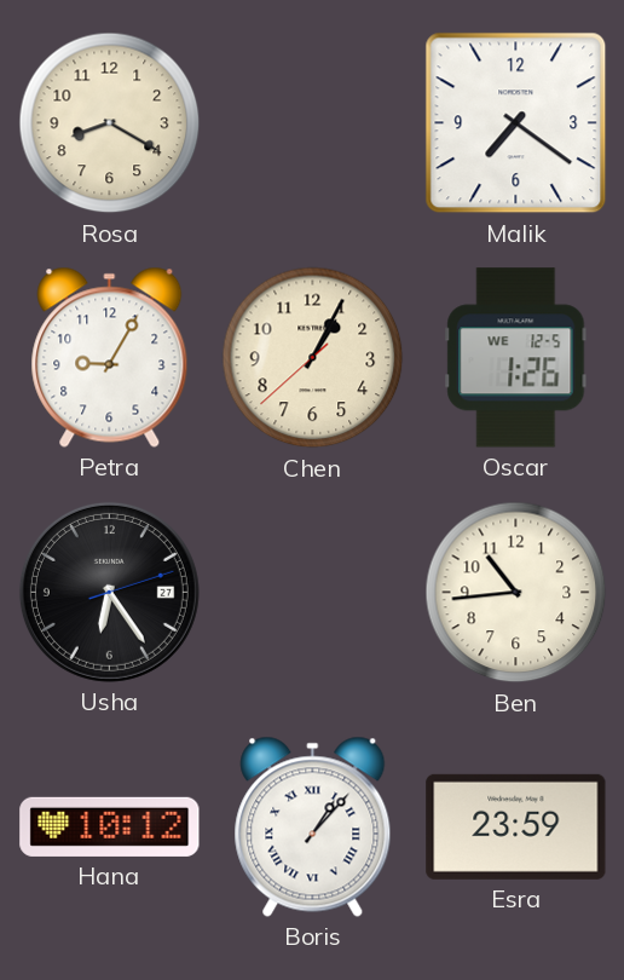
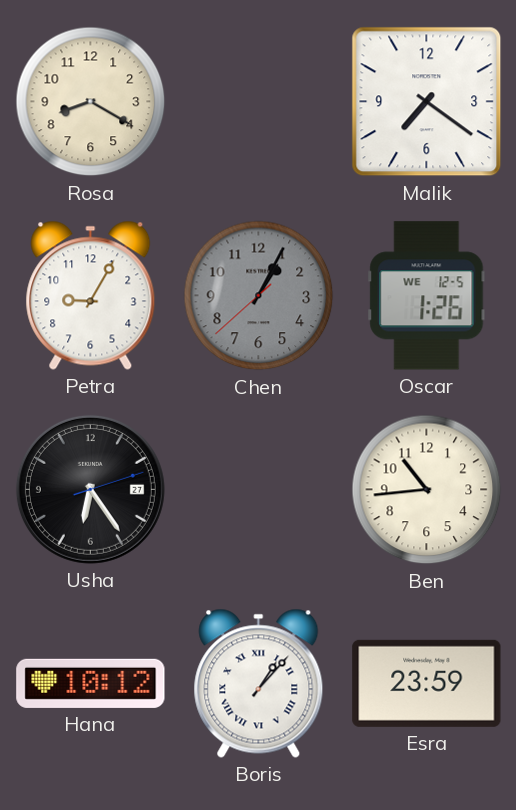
Chen dial: cream -> grey
